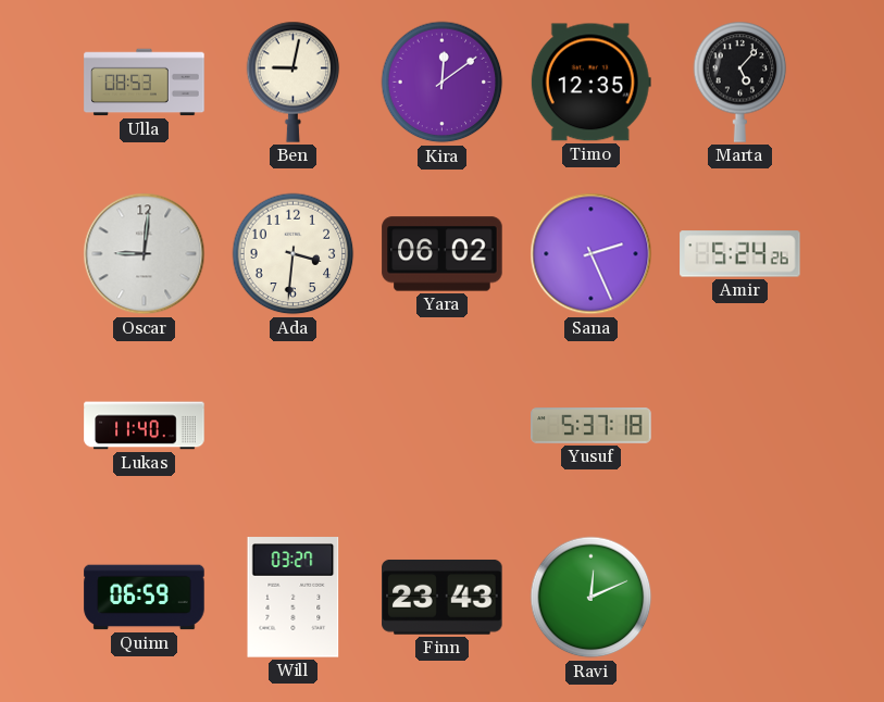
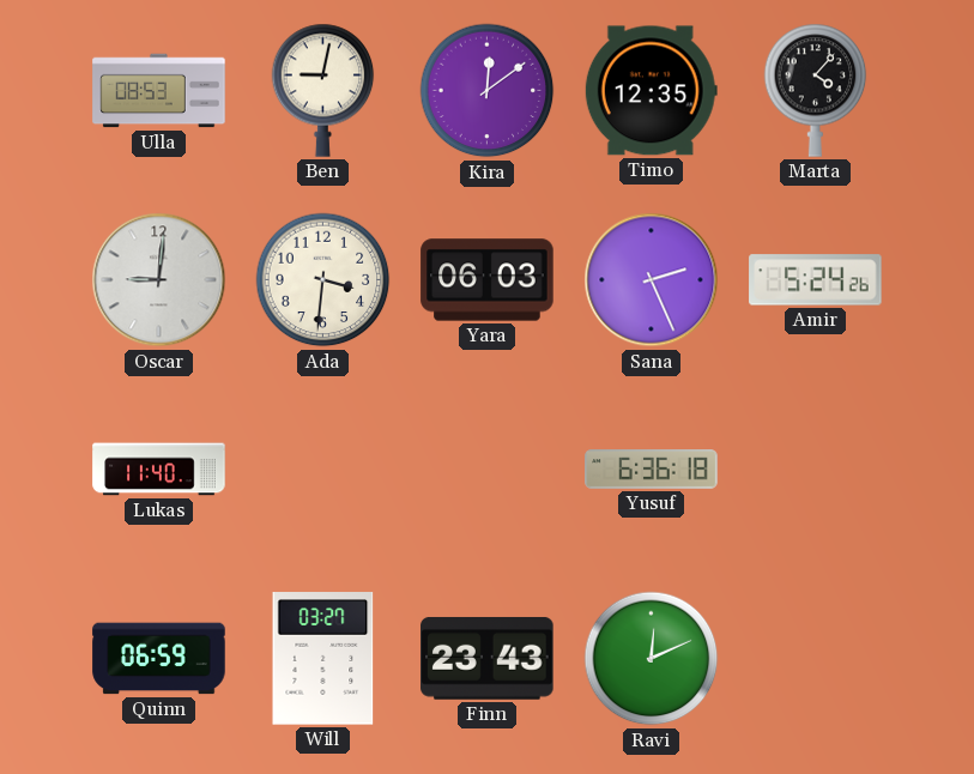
Marta: 5:07 -> 4:07
Yara: 06:02 -> 06:03
Yusuf: 5:37 -> 6:36
